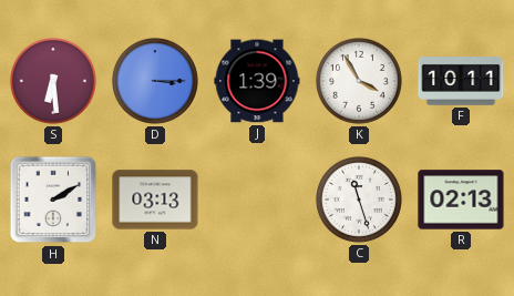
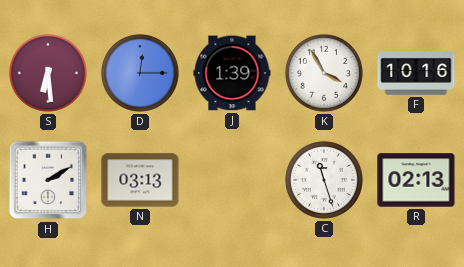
D: 3:15 -> 12:15
F: 10:11 -> 10:16
